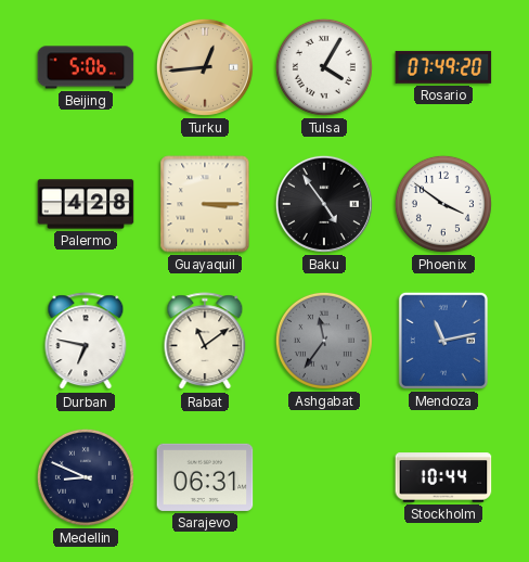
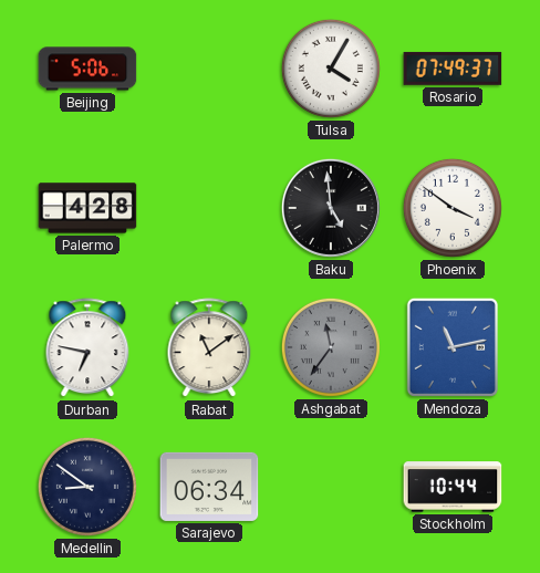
Turku: 12:44 -> none
Rosario: 07:49:20 -> 07:49:37
Guayaquil: 3:15 -> none
Baku: 4:54 -> 4:59
Medellin: 8:49 -> 8:51
Sarajevo: 06:31 -> 06:34
